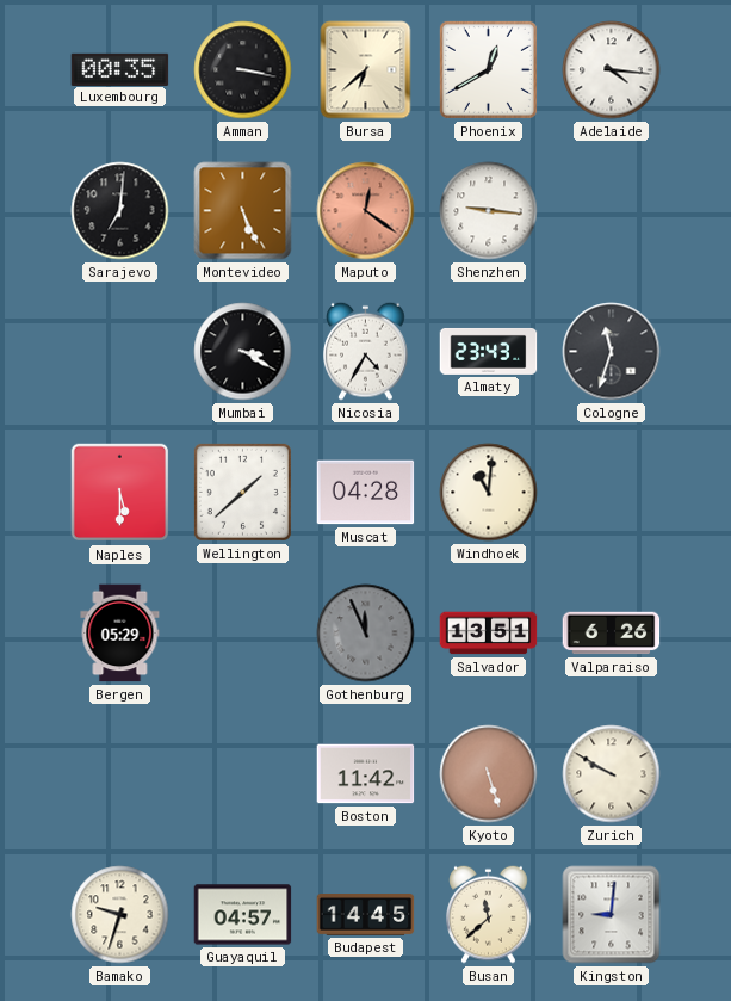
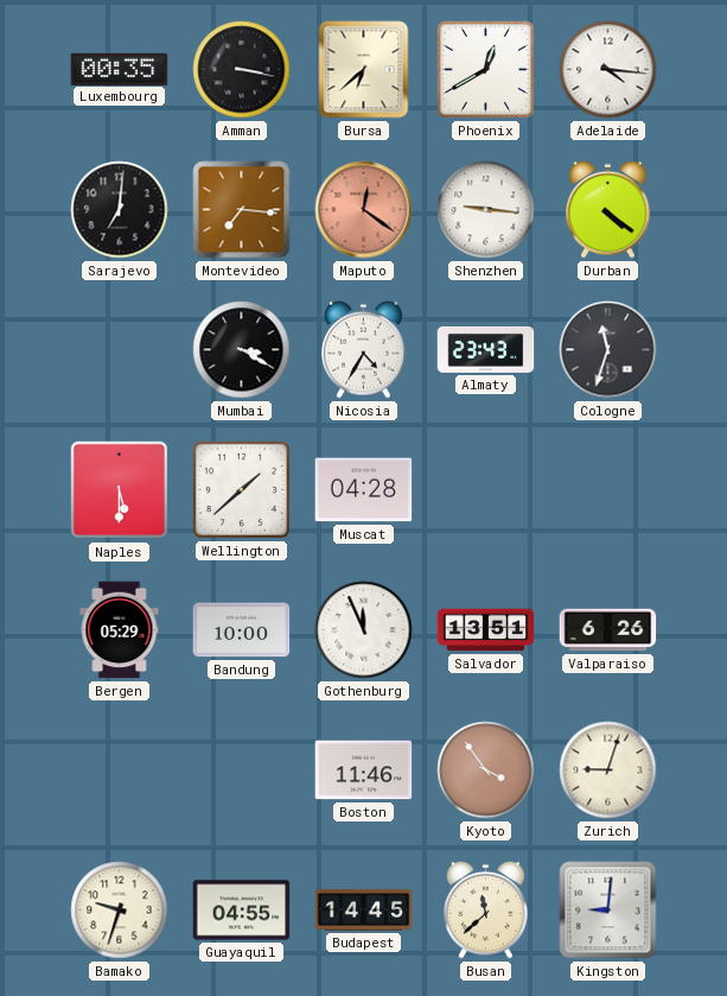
Montevideo: 5:26 -> 7:16
Durban: none -> 4:21
Windhoek: 11:01 -> none
Bandung: none -> 10:00
Gothenburg dial: grey -> white
Boston: 11:42 -> 11:46
Kyoto: 5:27 -> 3:54
Zurich: 9:50 -> 9:03
Guayaquil: 04:57 -> 04:55
